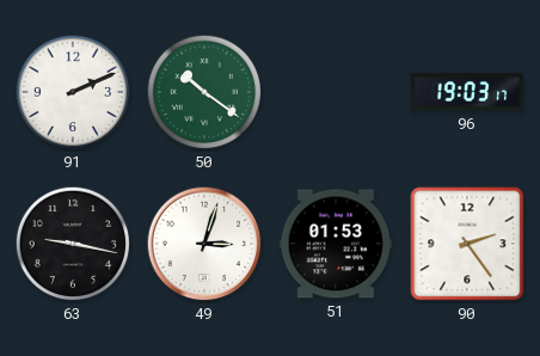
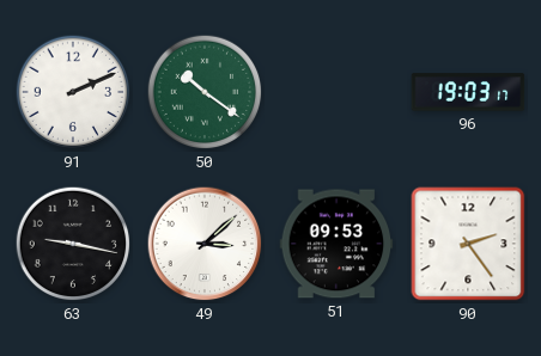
49: 3:03 -> 3:08
51: 01:53 -> 09:53
